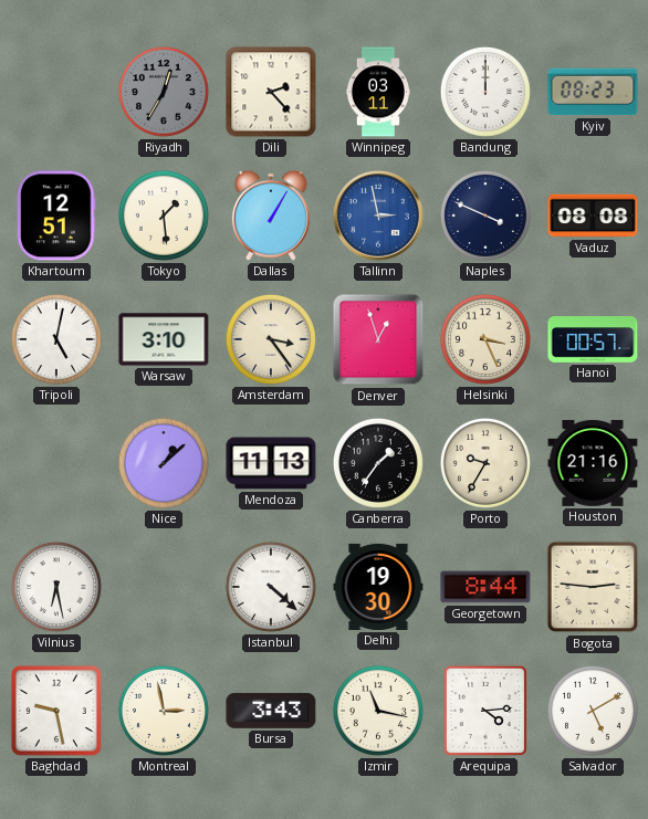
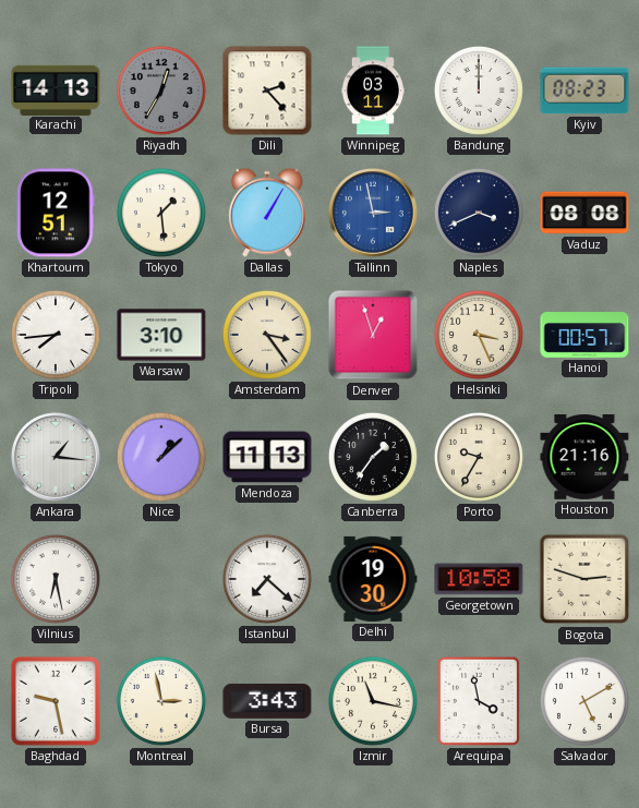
Karachi: none -> 14:13
Naples: 3:49 -> 3:41
Tripoli: 5:02 -> 7:44
Ankara: none -> 1:16
Istanbul: 4:22 -> 7:22
Georgetown: 8:44 -> 10:58
Bogota: 2:46 -> 2:48
Arequipa: 4:14 -> 3:58
